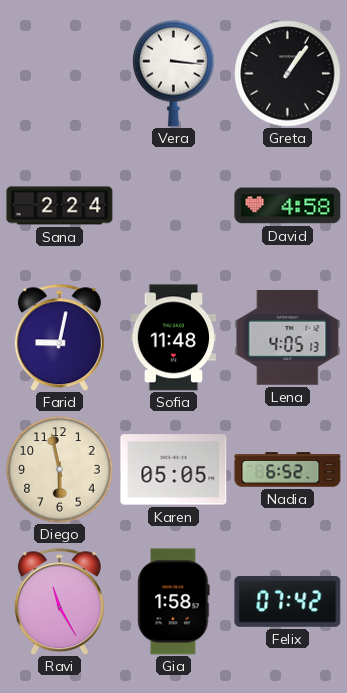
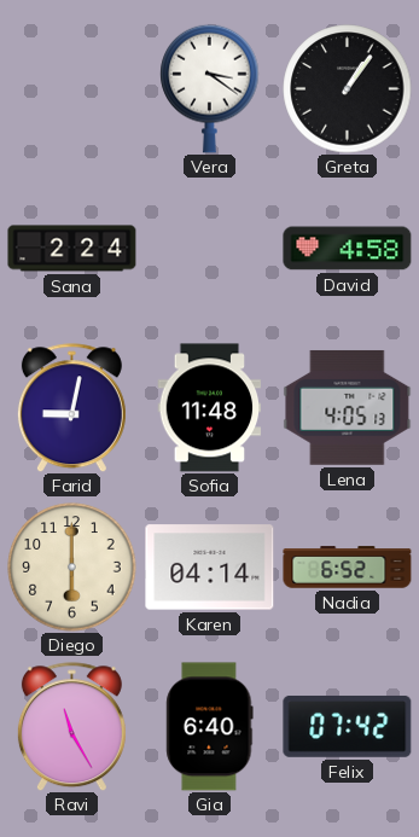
Vera: 3:16 -> 3:21
Diego: 5:58 -> 6:00
Karen: 05:05 -> 04:14
Gia: 1:58 -> 6:40
